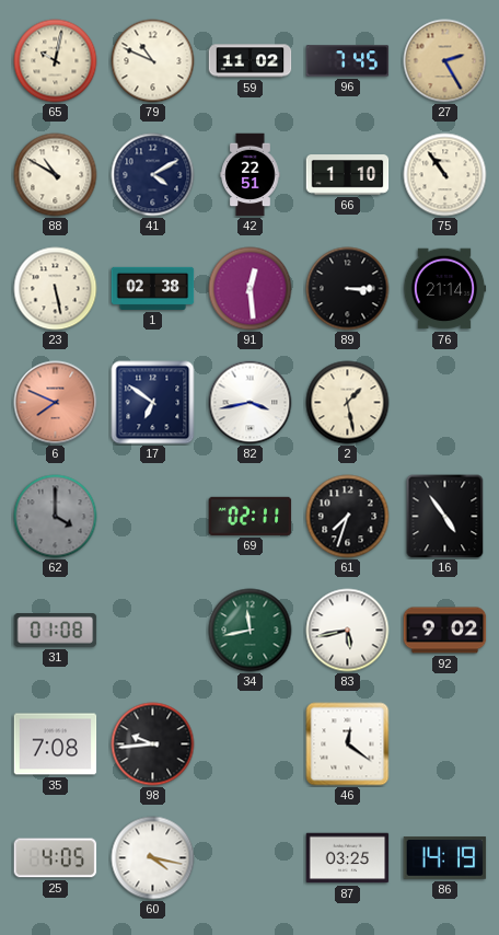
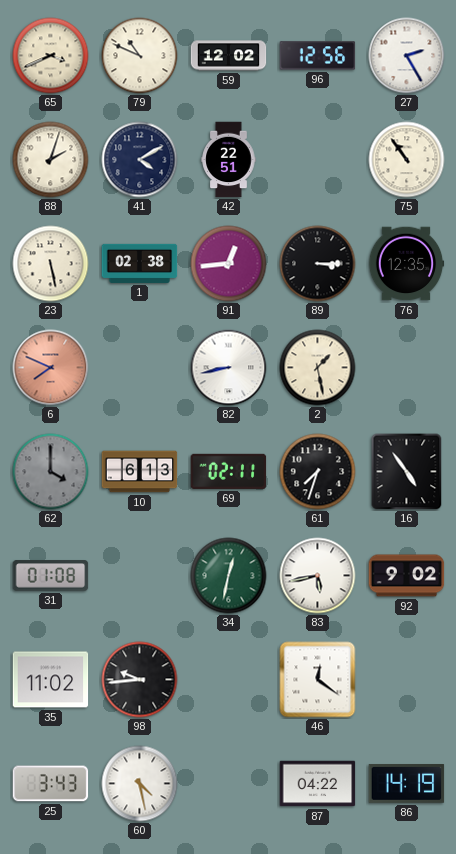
65: 10:02 -> 3:41
59: 11:02 -> 12:02
96: 7:45 -> 12:56
27 dial: champagne -> white
88: 10:50 -> 2:03
66: 1:10 -> none
91: 12:29 -> 12:44
76: 21:14 -> 12:35
17: 6:51 -> none
82: 3:43 -> 8:43
10: none -> 6:13
34: 11:43 -> 12:32
35: 7:08 -> 11:02
25: 4:05 -> 3:43
60: 4:17 -> 4:28
87: 03:25 -> 04:22
